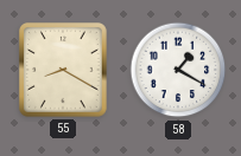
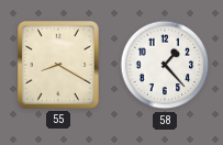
58: 1:20 -> 1:23
